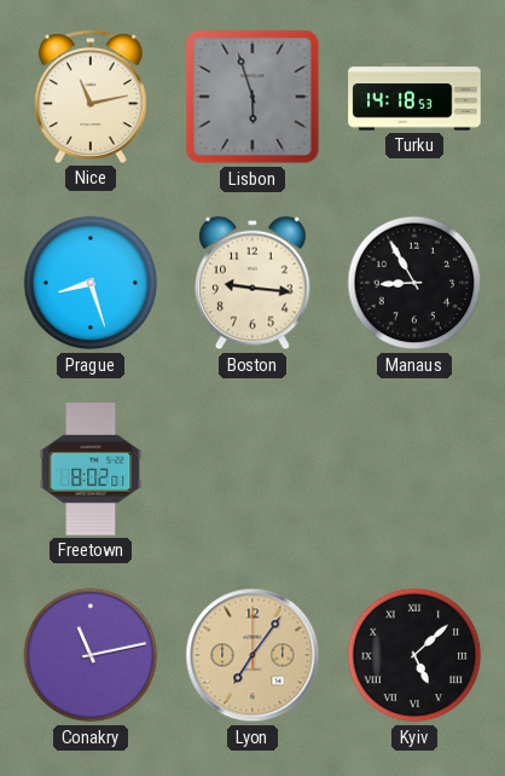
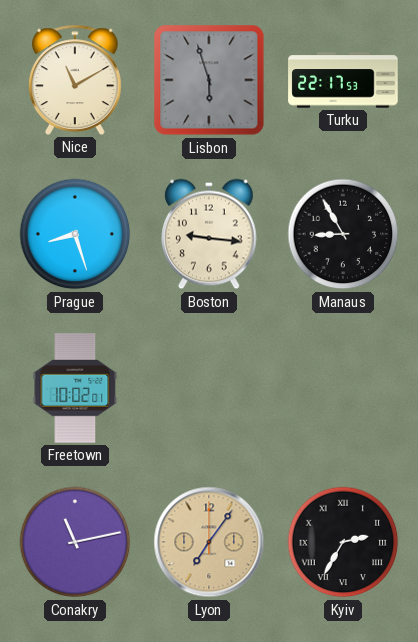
Nice: 11:13 -> 11:10
Turku: 14:18 -> 22:17
Freetown: 8:02 -> 10:02
Kyiv: 5:08 -> 2:35
